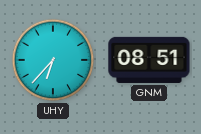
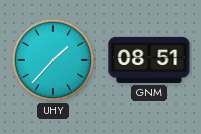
UHY: 6:37 -> 1:37
